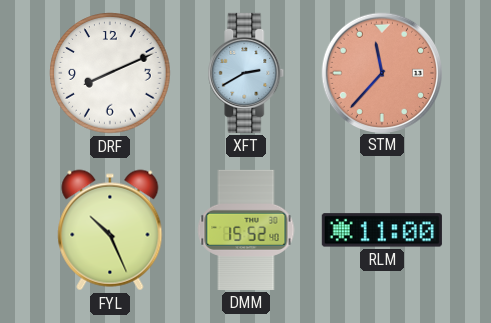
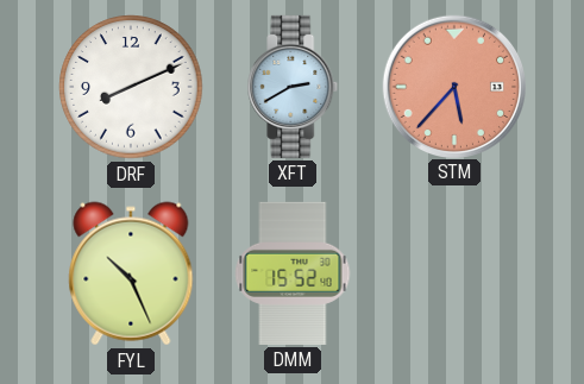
STM: 11:37 -> 5:37
RLM: 11:00 -> none
